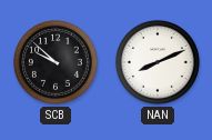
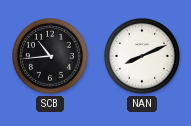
SCB: 9:52 -> 10:44
